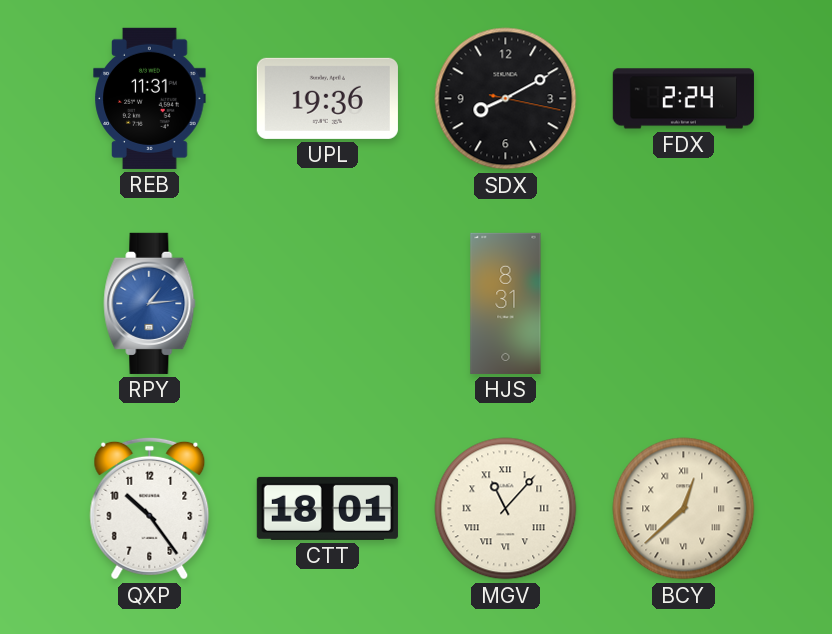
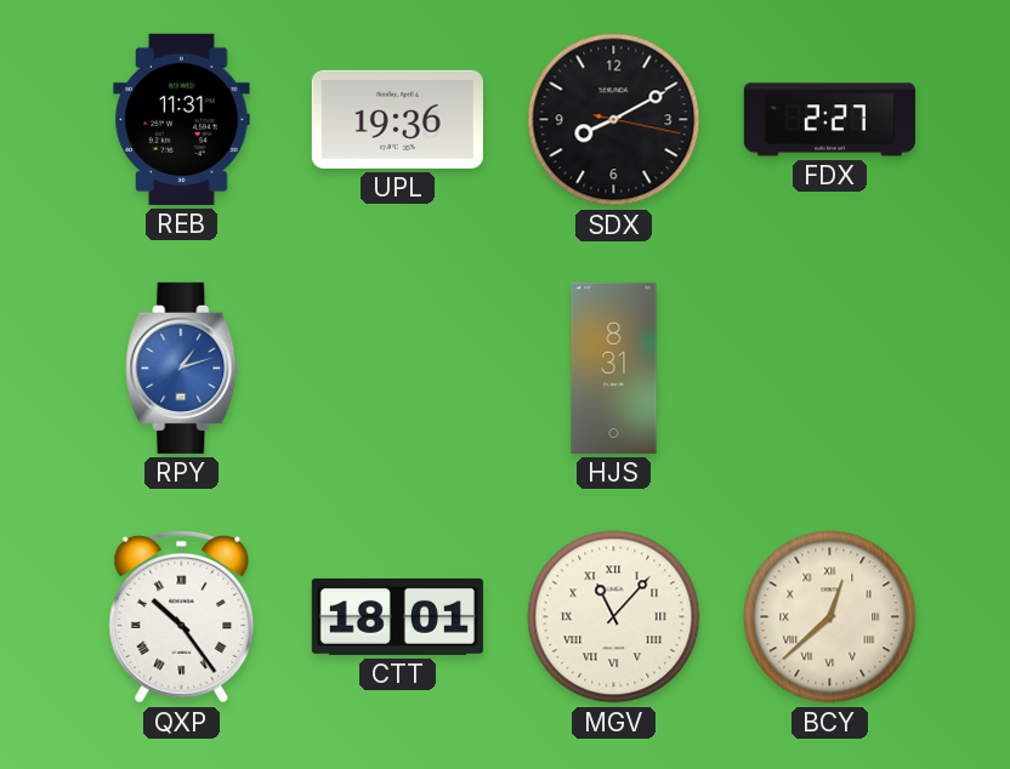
FDX: 2:24 -> 2:27
RPY: 1:14 -> 1:12
QXP numerals: Arabic -> Roman
